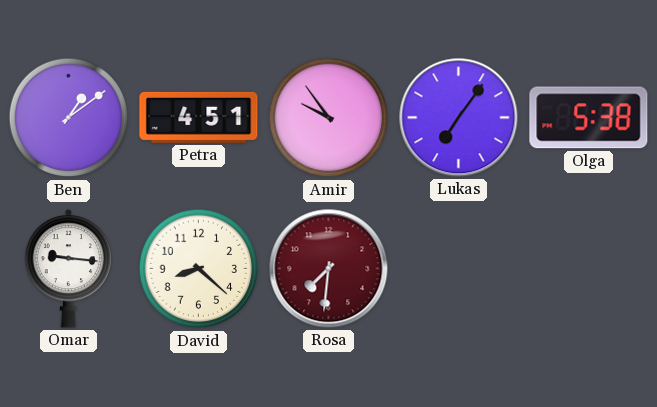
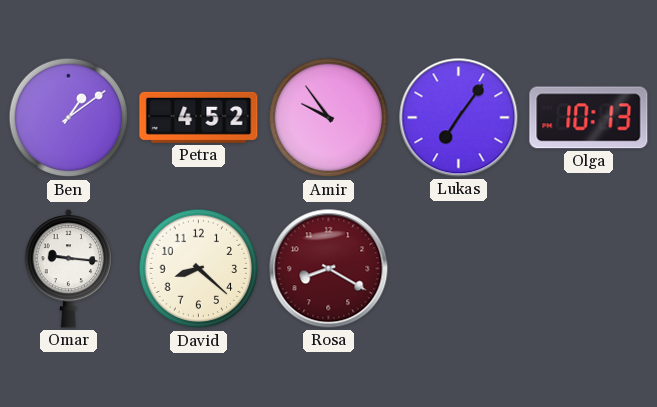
Petra: 4:51 -> 4:52
Olga: 5:38 -> 10:13
Rosa: 7:31 -> 8:20
